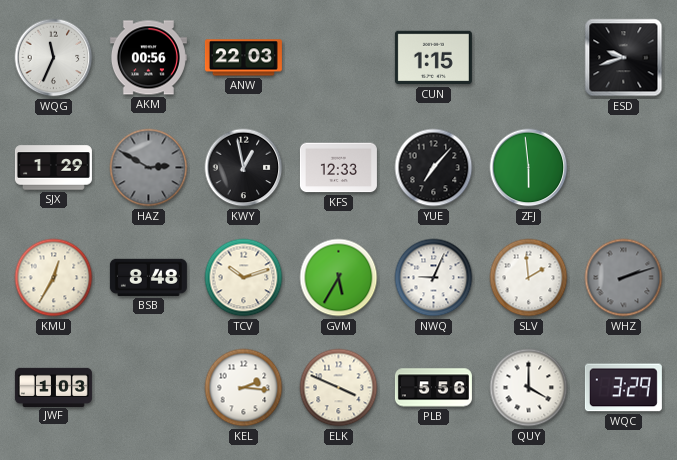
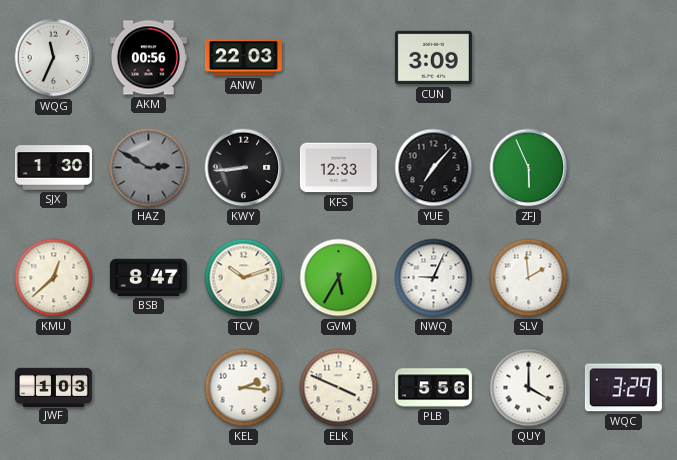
CUN: 1:15 -> 3:09
ESD: 9:42 -> none
SJX: 1:29 -> 1:30
KWY: 12:58 -> 8:44
ZFJ: 5:59 -> 5:56
KMU: 12:35 -> 12:38
BSB: 8:48 -> 8:47
WHZ: 2:12 -> none
